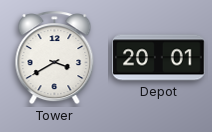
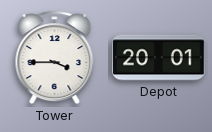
Tower: 3:40 -> 3:45
